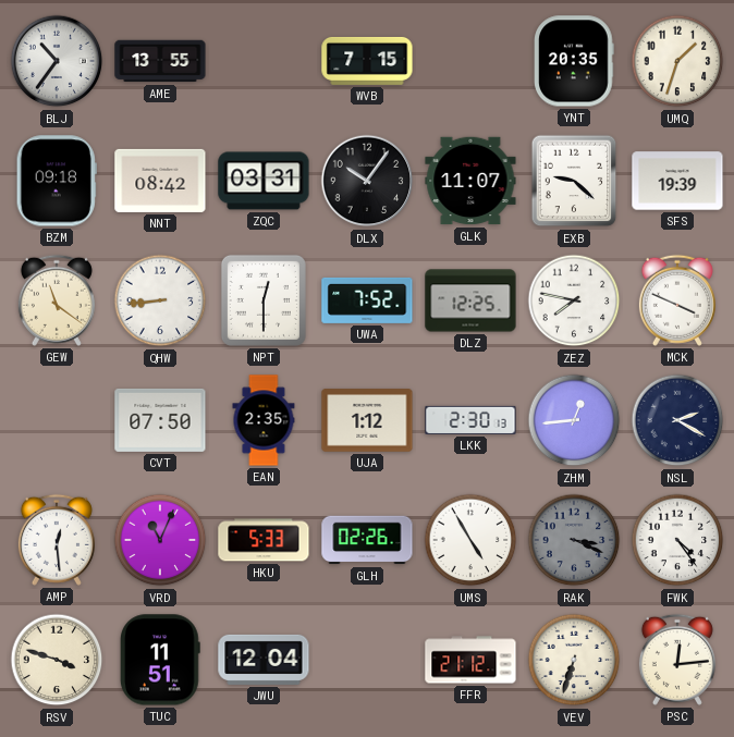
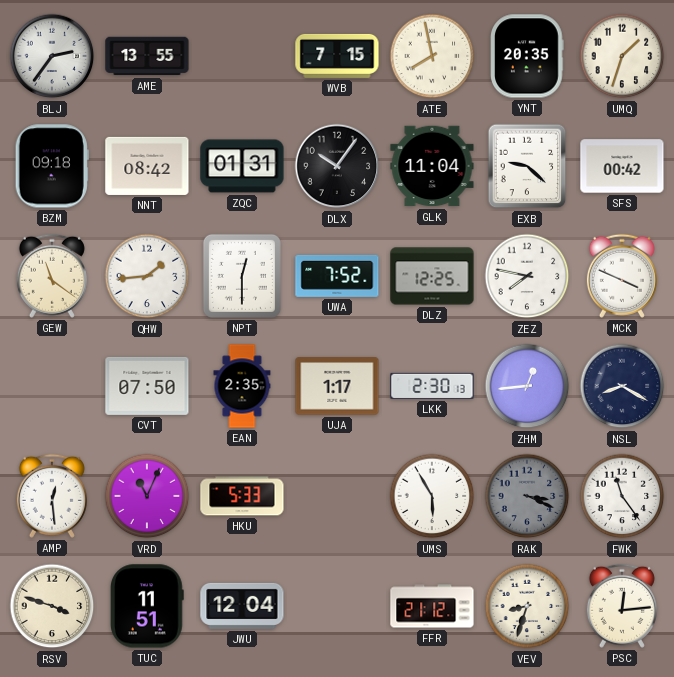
BLJ: 10:36 -> 2:36
ATE: none -> 7:58
ZQC: 03:31 -> 01:31
GLK: 11:07 -> 11:04
SFS: 19:39 -> 00:42
QHW: 8:44 -> 1:44
UJA: 1:12 -> 1:17
NSL: 2:20 -> 8:20
GLH: 02:26 -> none
UMS: 4:55 -> 5:55
FWK: 4:24 -> 11:24
VEV: 6:33 -> 8:33
